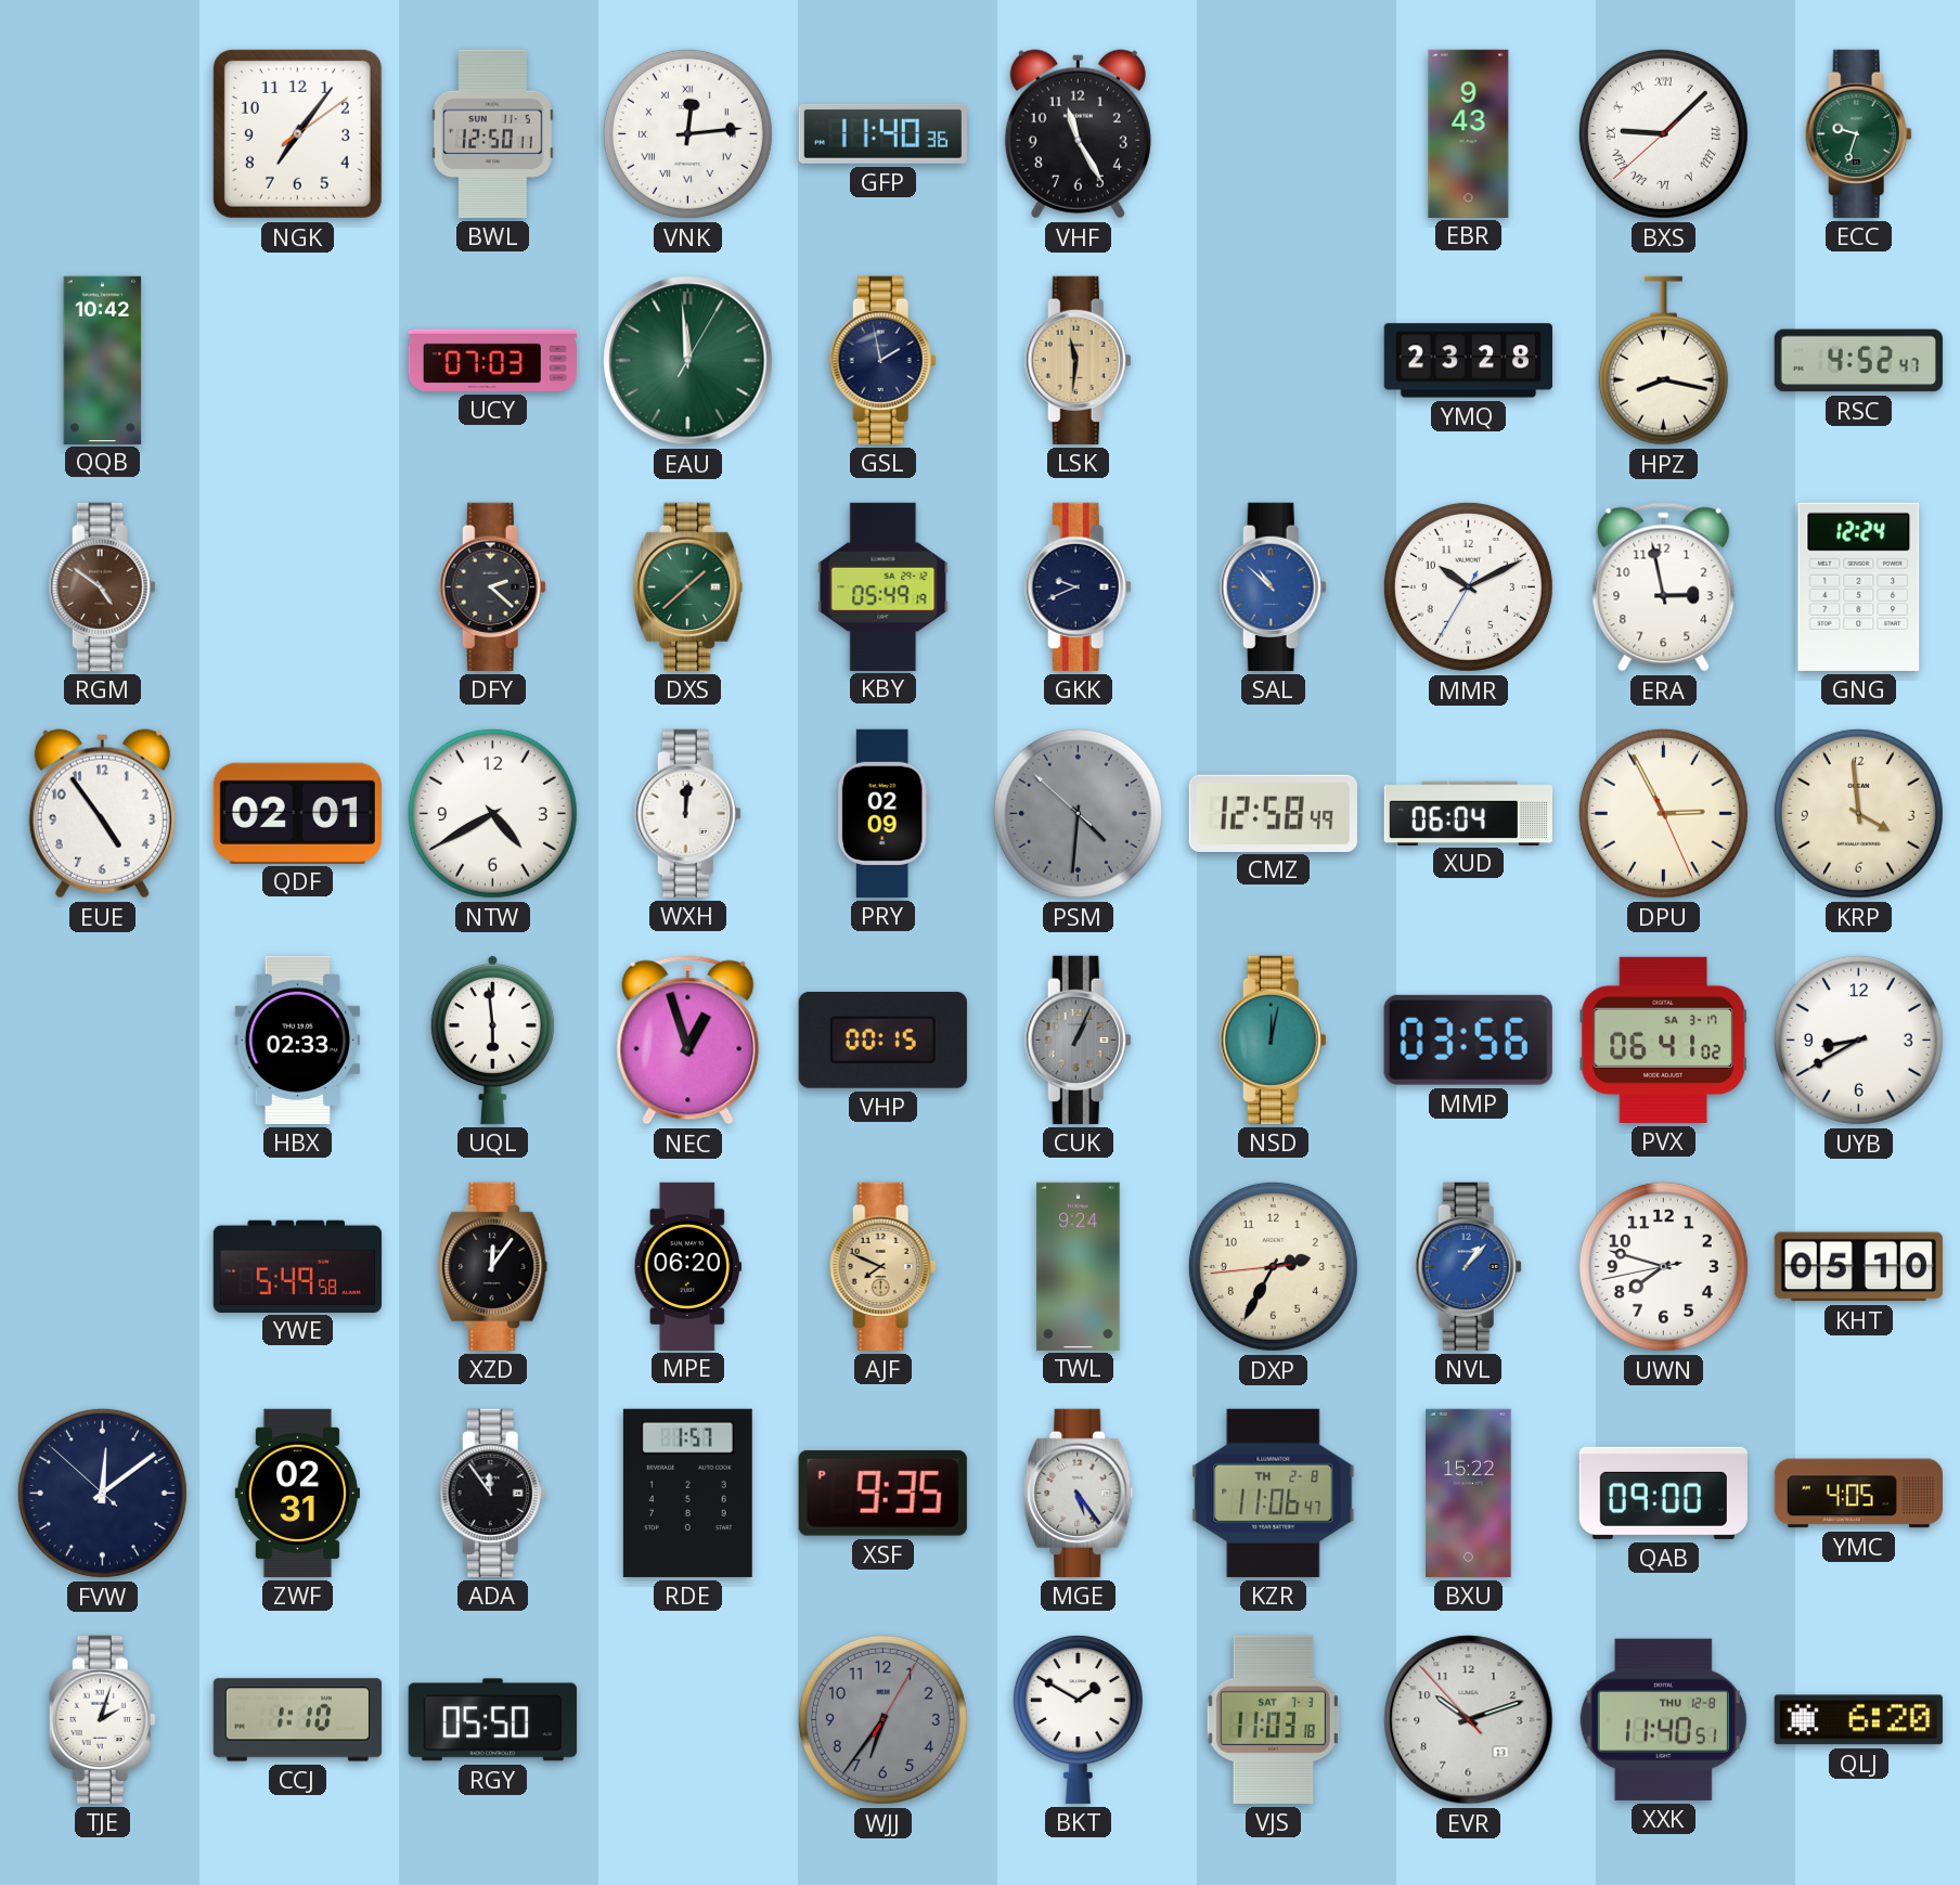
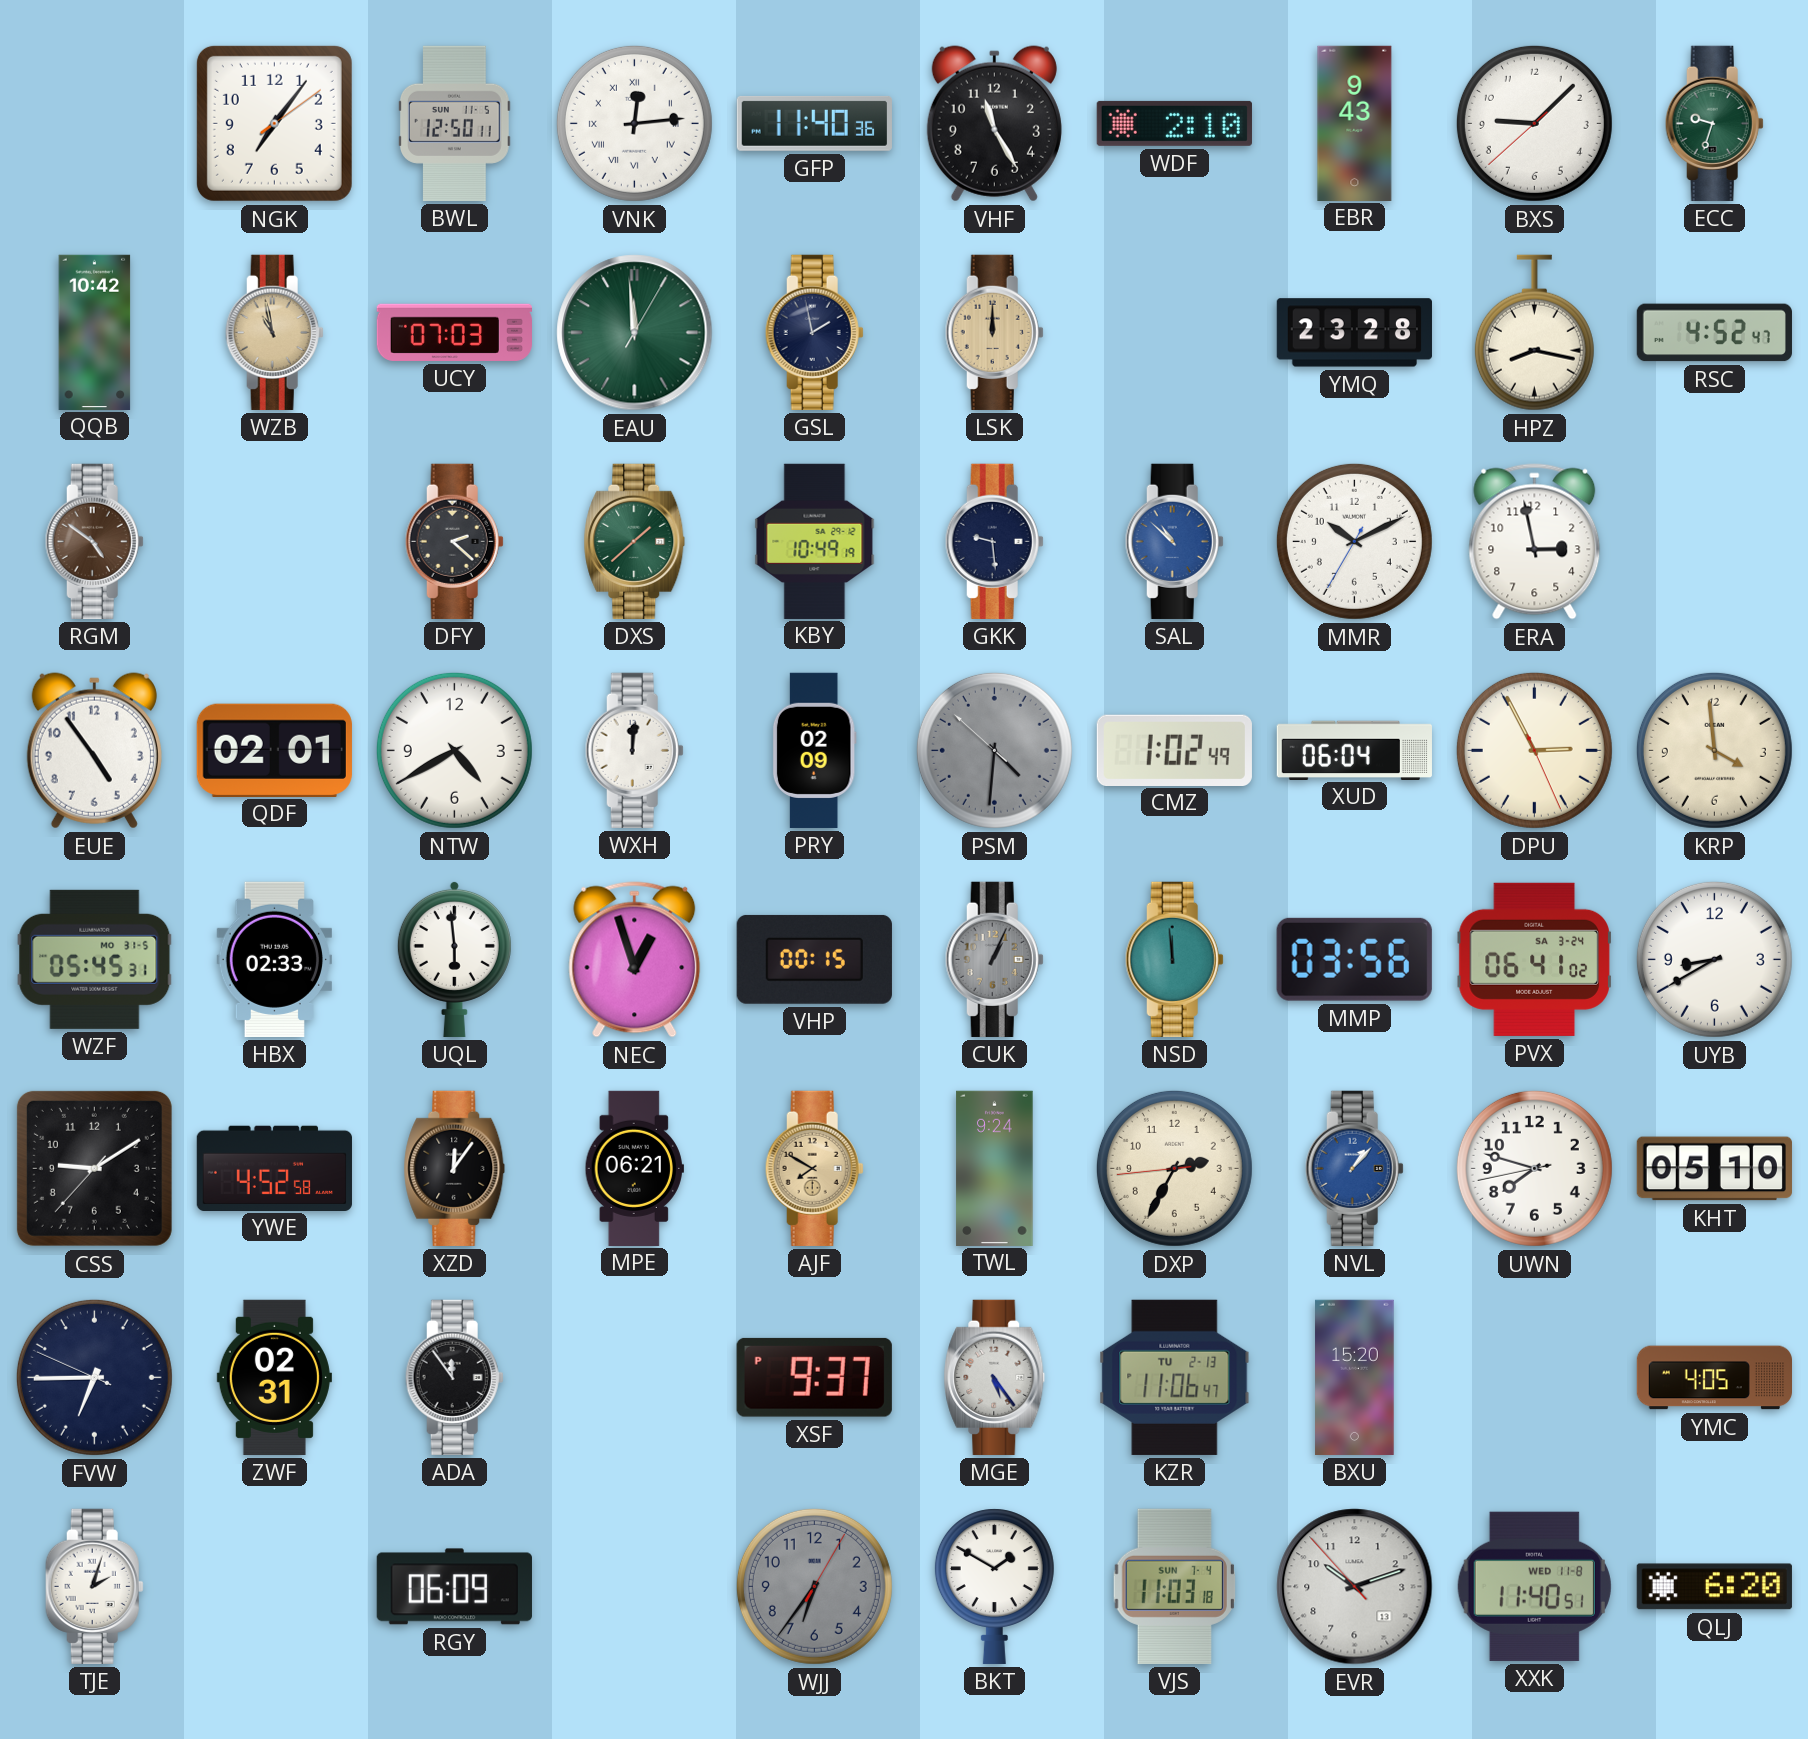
WDF: none -> 2:10
BXS numerals: Roman -> Arabic
WZB: none -> 10:58
LSK: 11:31 -> 12:00
KBY: 05:49 -> 10:49
GKK: 9:41 -> 9:29
GNG: 12:24 -> none
CMZ: 12:58 -> 1:02
WZF: none -> 05:45
NSD: 12:02 -> 11:59
PVX date: SA 3-17 -> SA 3-24
CSS: none -> 9:09
YWE: 5:49 -> 4:52
MPE: 06:20 -> 06:21
AJF: 7:49 -> 7:50
FVW: 12:08 -> 6:44
RDE: 1:57 -> none
XSF: 9:35 -> 9:37
KZR date: TH 2-8 -> TU 2-13
BXU: 15:22 -> 15:20
QAB: 09:00 -> none
CCJ: 1:10 -> none
RGY: 05:50 -> 06:09
VJS date: SAT 7-3 -> SUN 7-4
XXK date: THU 12-8 -> WED 11-8
